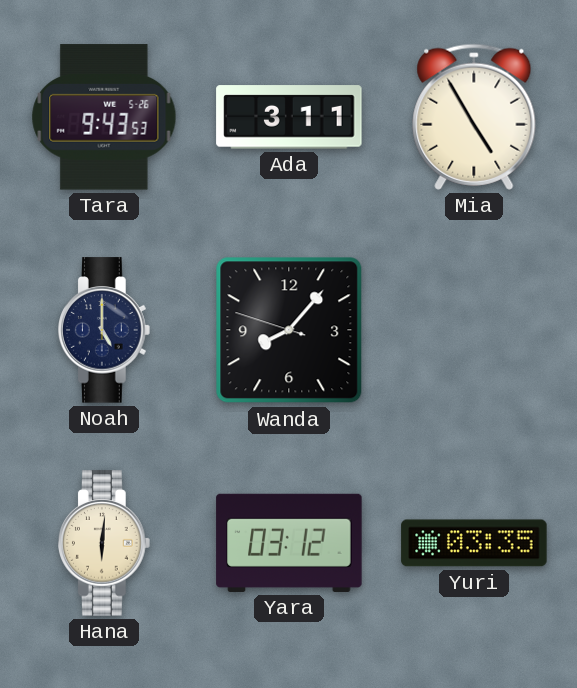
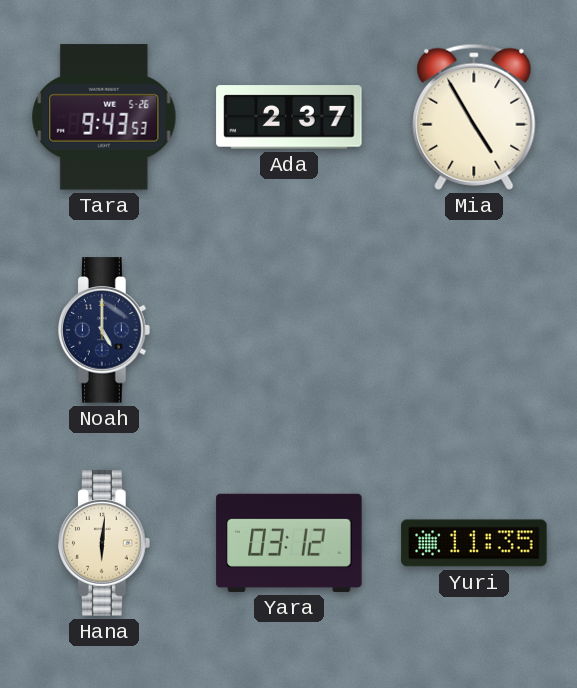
Ada: 3:11 -> 2:37
Wanda: 8:06 -> none
Yuri: 03:35 -> 11:35
